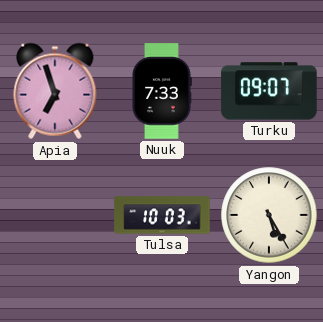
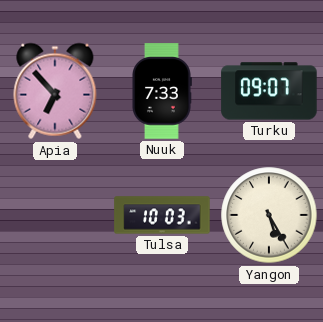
Apia: 6:57 -> 6:53
